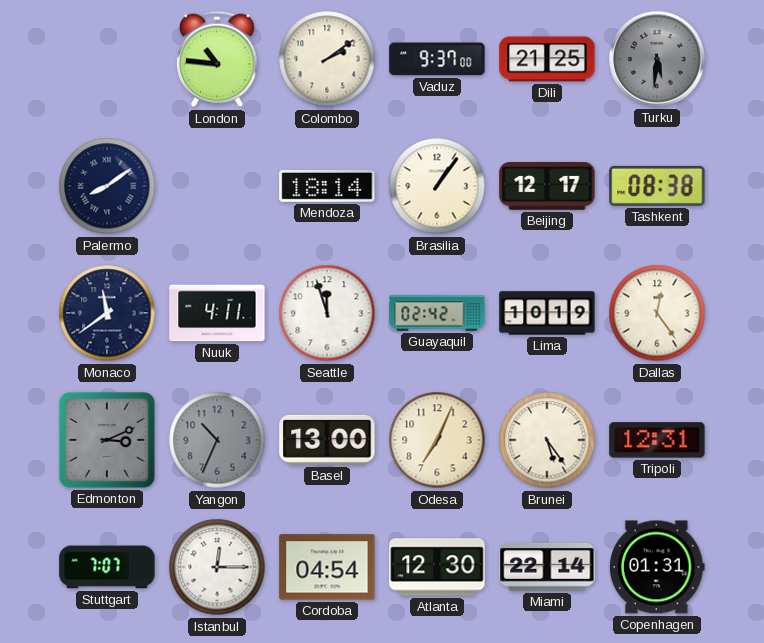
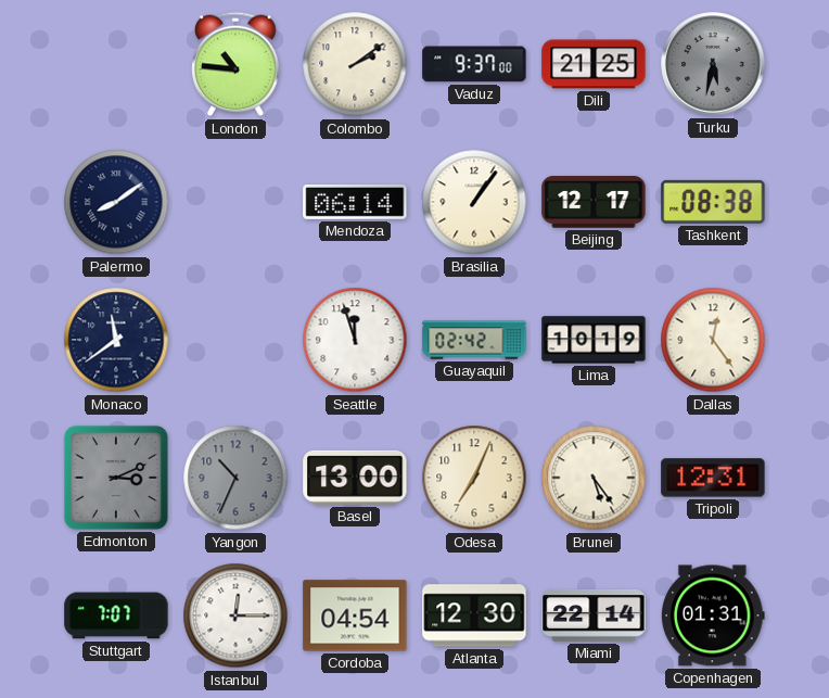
Turku: 5:31 -> 5:32
Mendoza: 18:14 -> 06:14
Nuuk: 4:11 -> none
